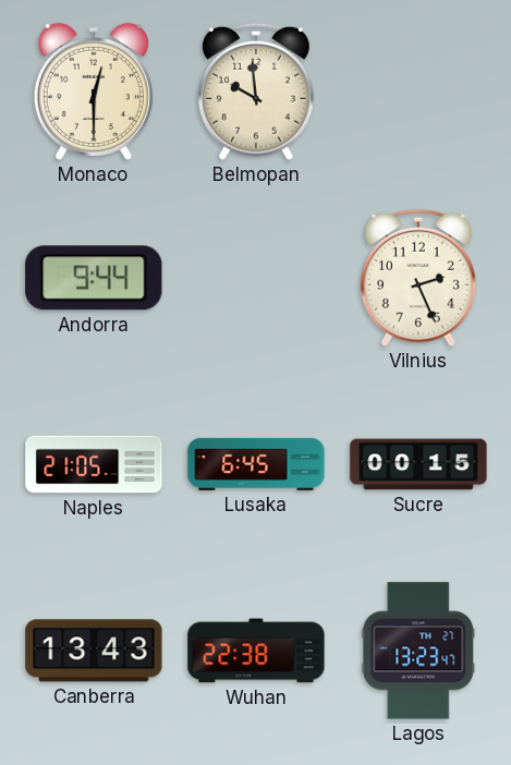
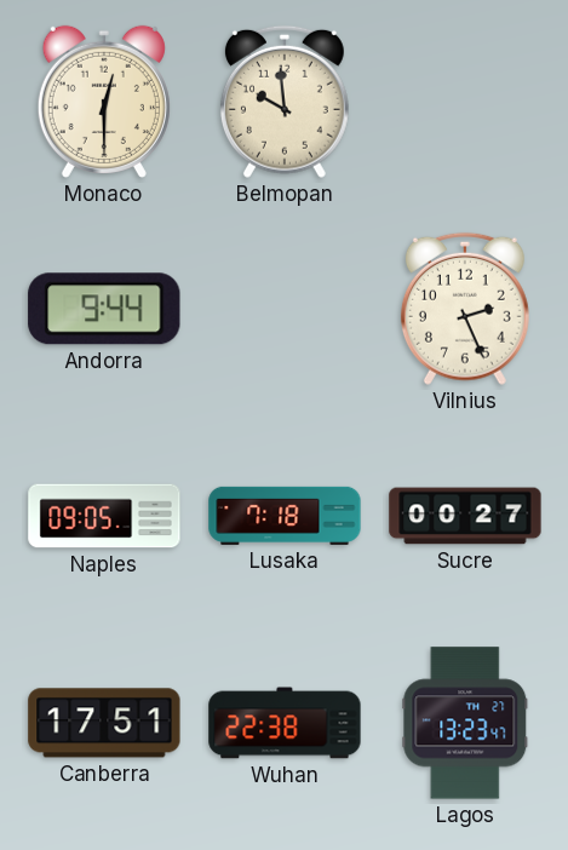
Naples: 21:05 -> 09:05
Lusaka: 6:45 -> 7:18
Sucre: 00:15 -> 00:27
Canberra: 13:43 -> 17:51
